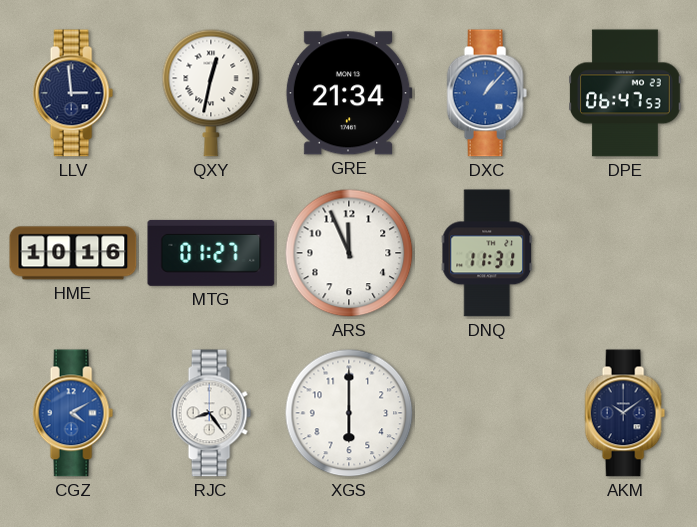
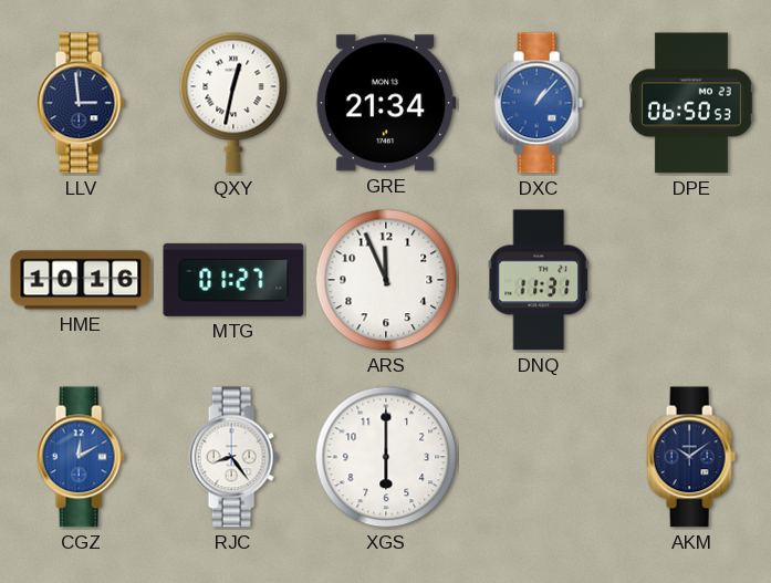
DPE: 06:47 -> 06:50
CGZ: 4:10 -> 12:10
